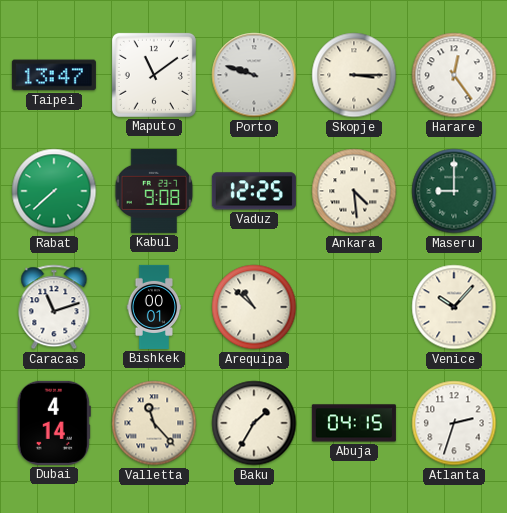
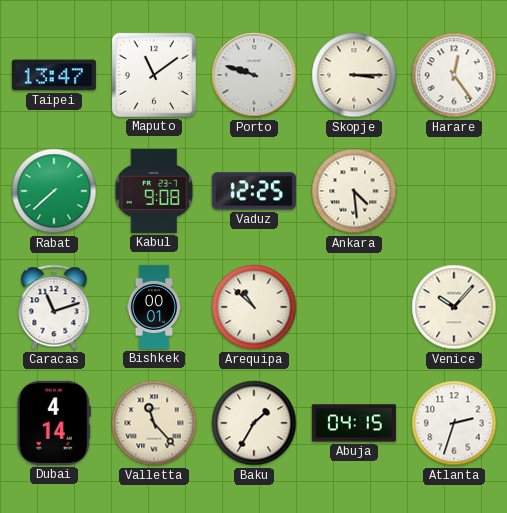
Maseru: 9:00 -> none
